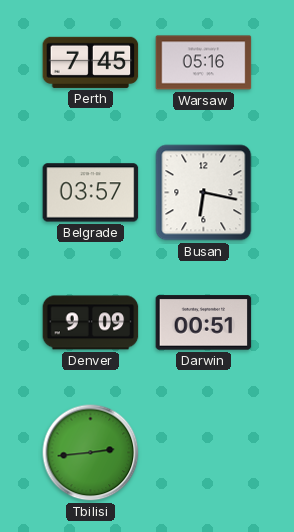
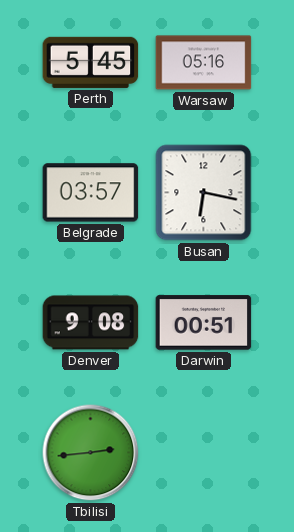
Perth: 7:45 -> 5:45
Denver: 9:09 -> 9:08
